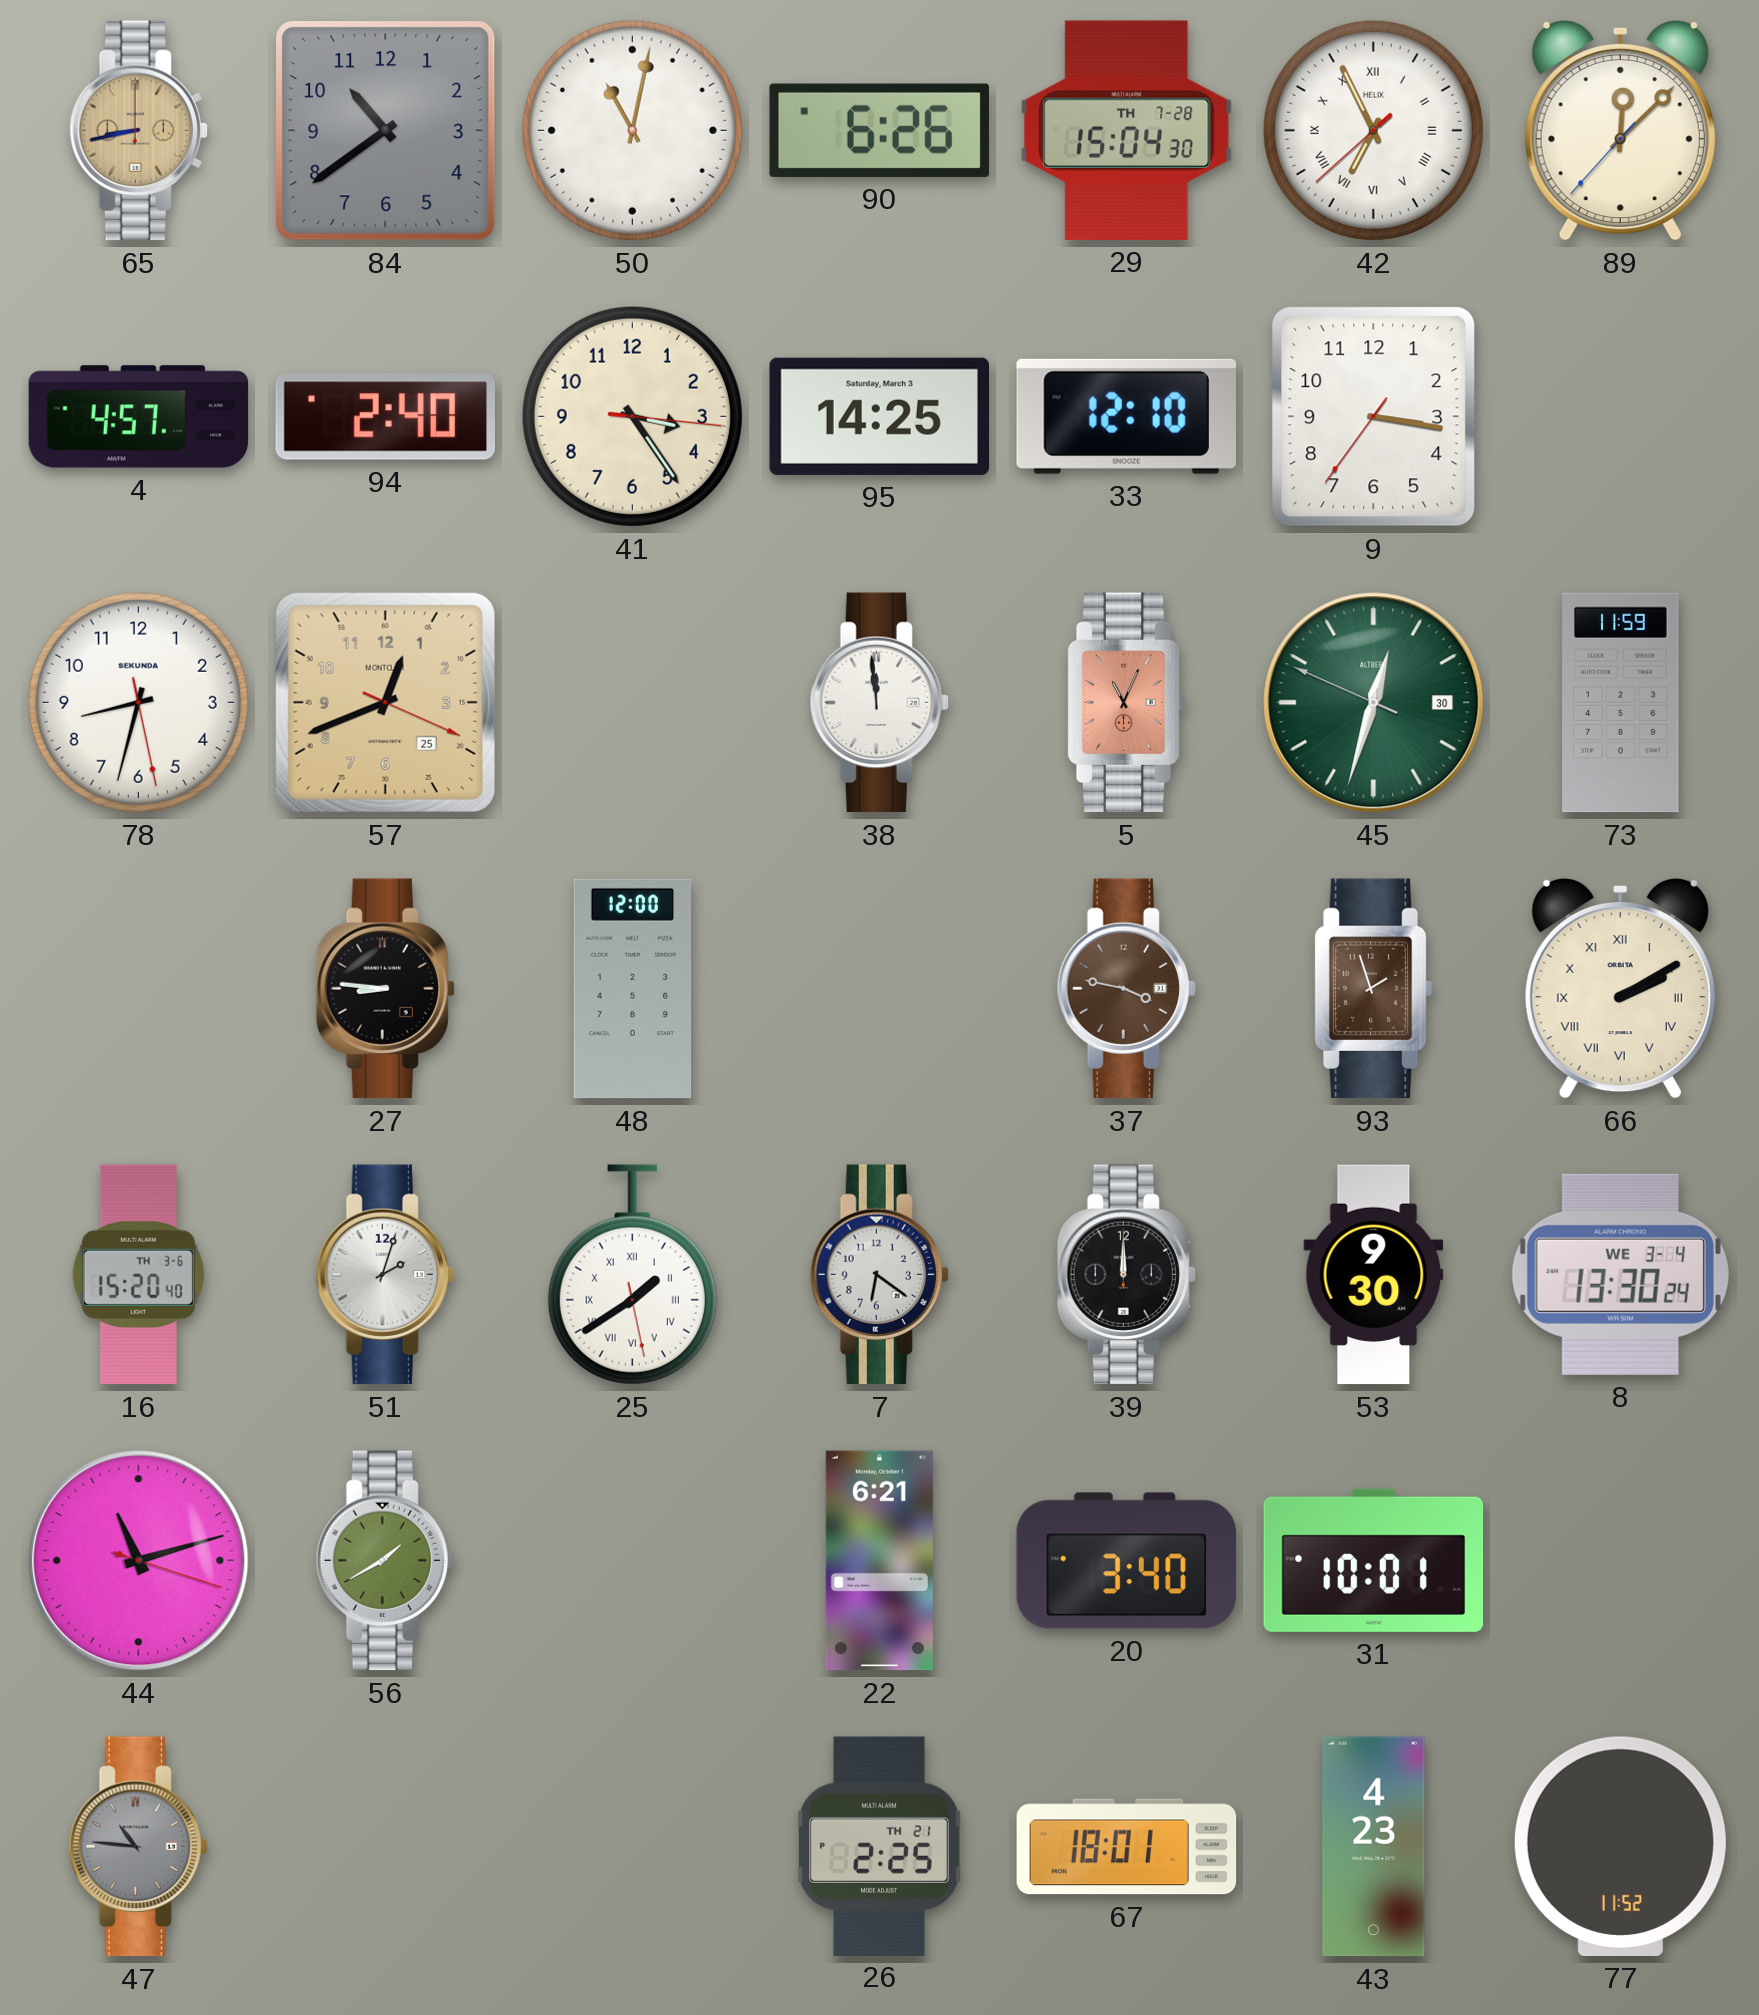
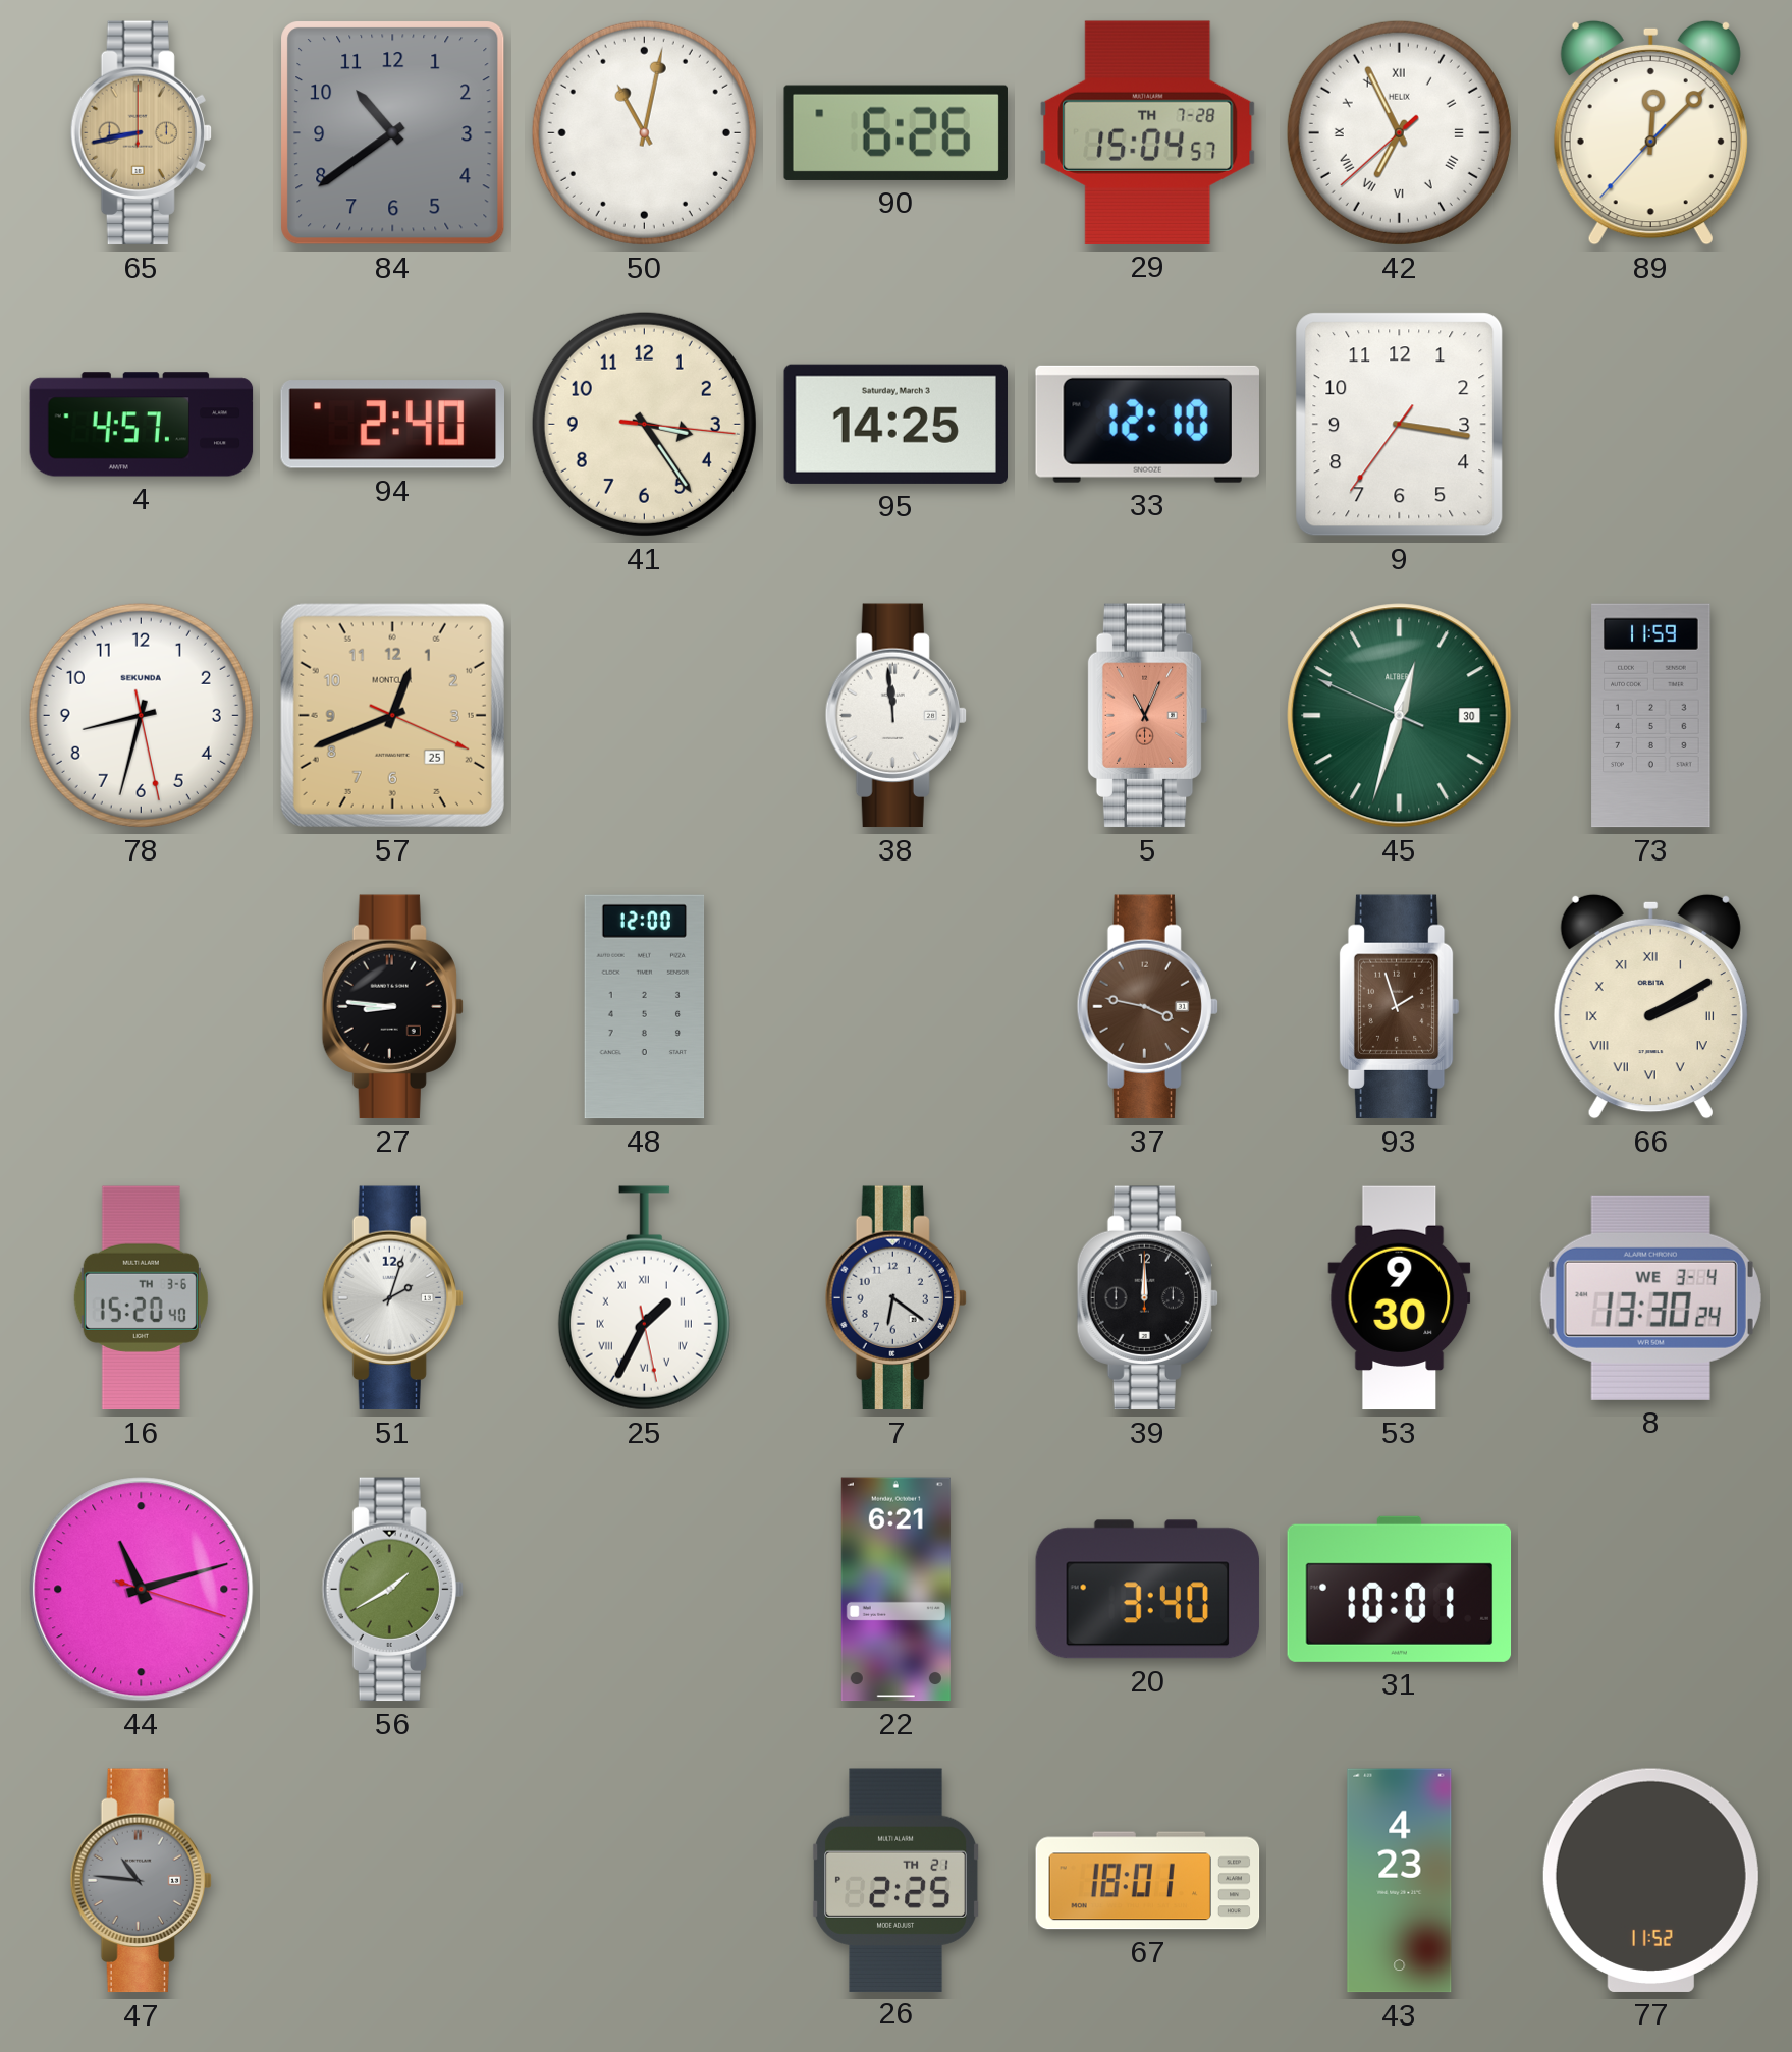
29: 15:04:30 -> 15:04:57
25: 1:39 -> 1:34
